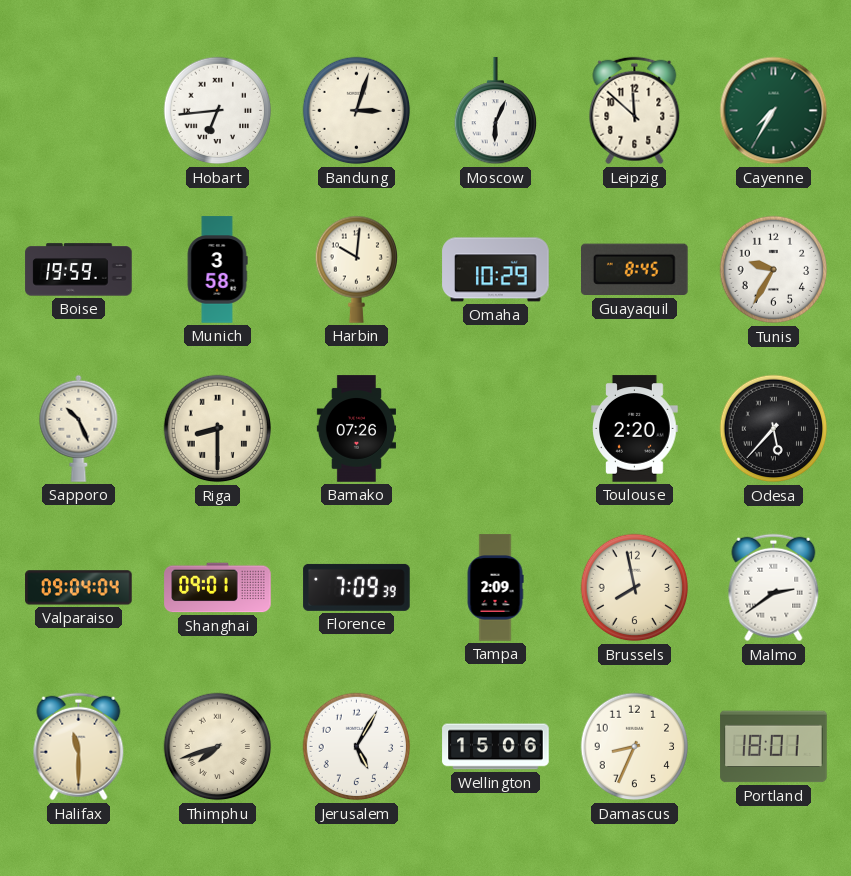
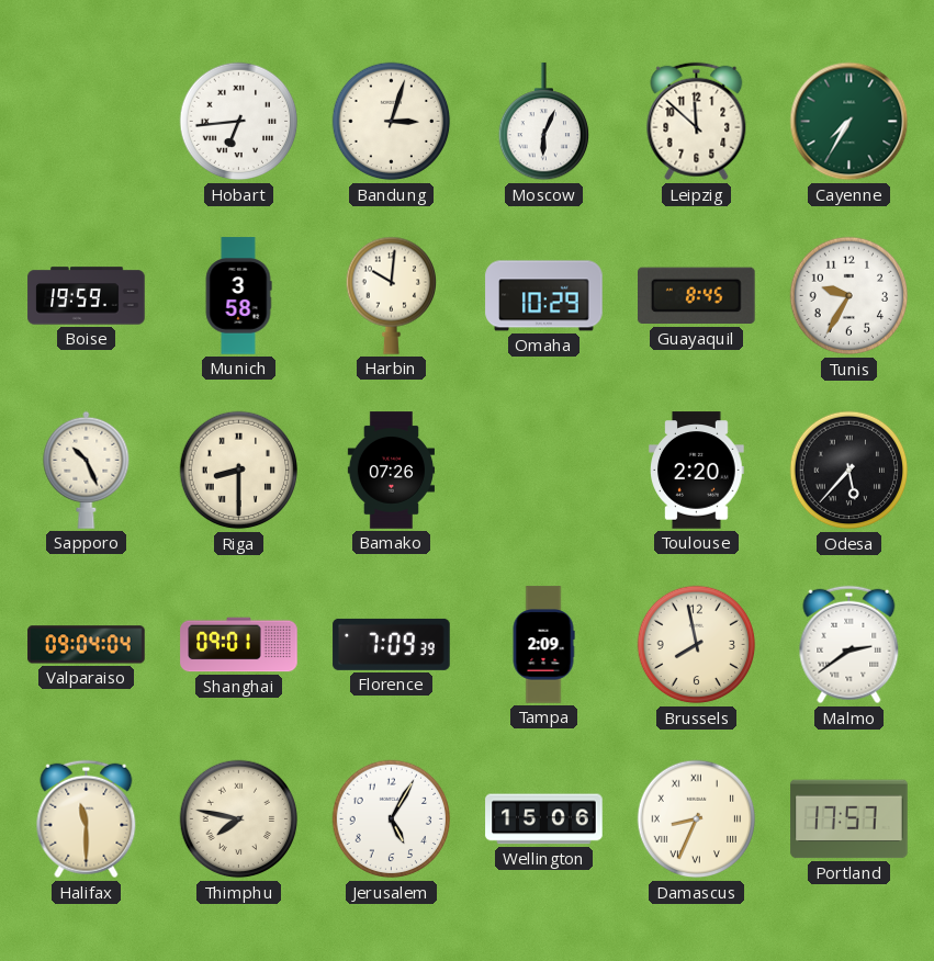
Thimphu: 7:42 -> 7:47
Damascus numerals: Arabic -> Roman
Portland: 18:01 -> 17:57
